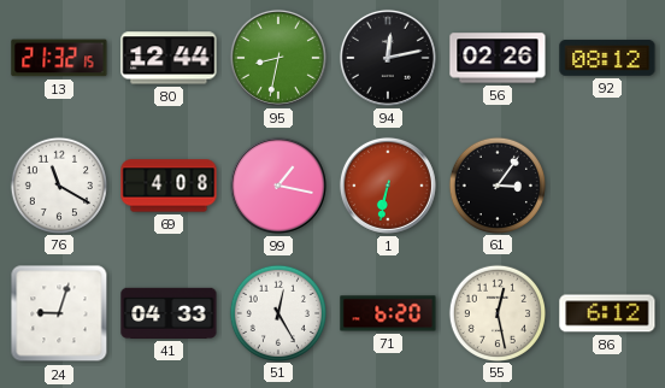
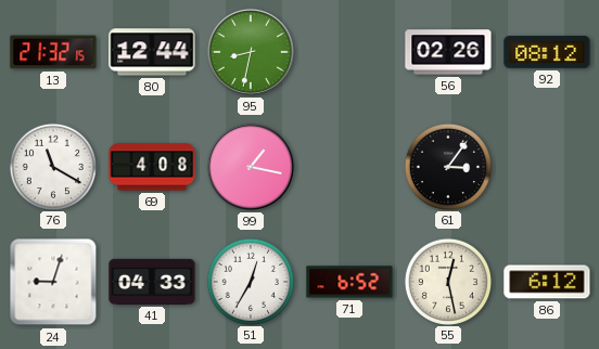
94: 12:13 -> none
1: 6:32 -> none
51: 12:25 -> 12:35
71: 6:20 -> 6:52
